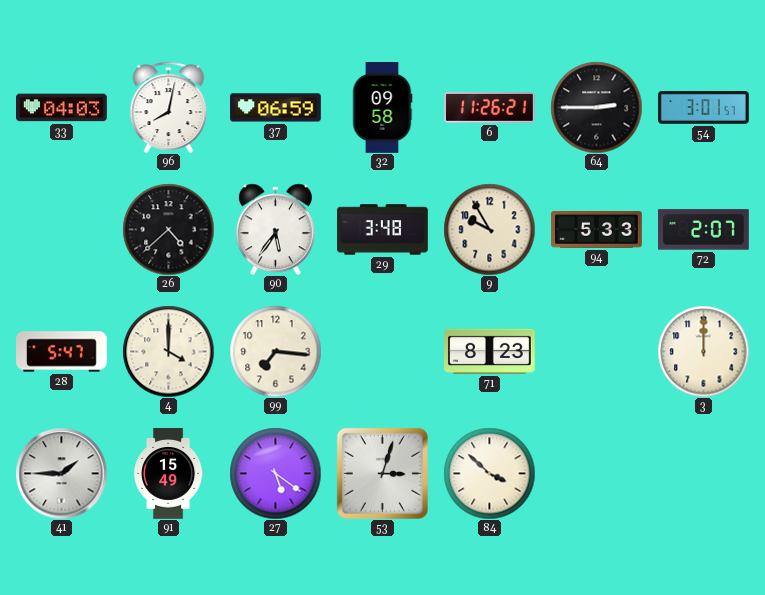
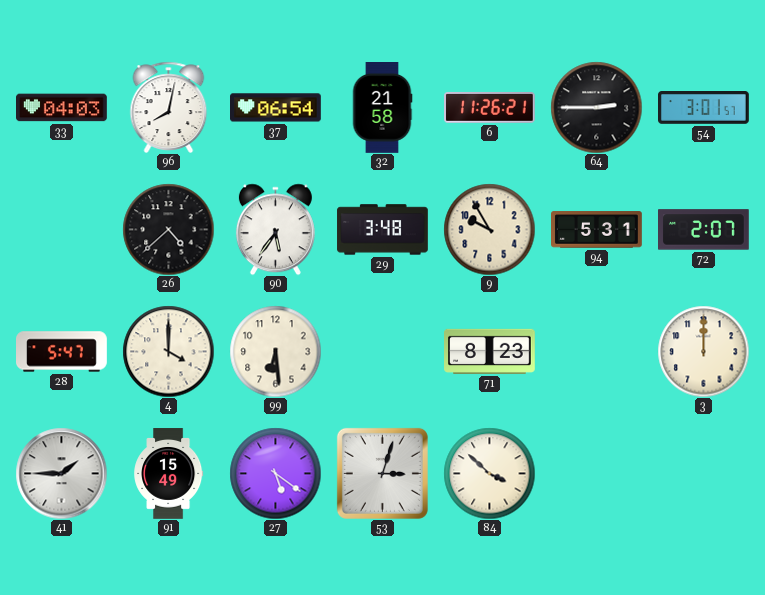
37: 06:59 -> 06:54
32: 09:58 -> 21:58
94: 5:33 -> 5:31
99: 7:16 -> 6:29
